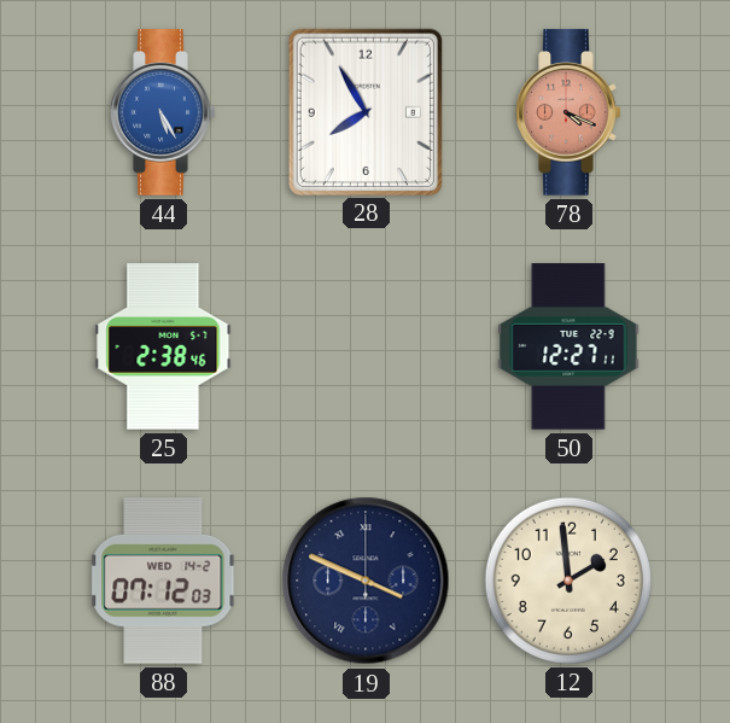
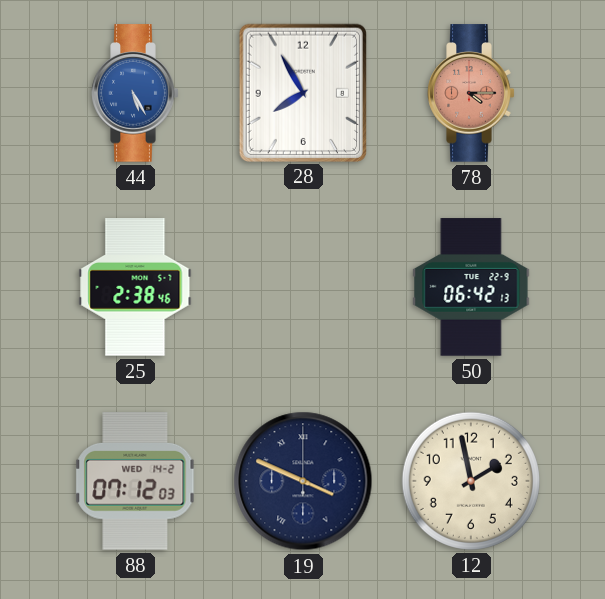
78: 4:19 -> 4:15
50: 12:27 -> 06:42
12: 1:59 -> 1:58
